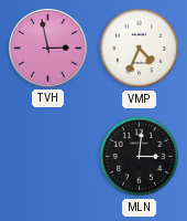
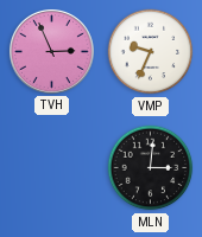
TVH: 2:58 -> 2:56
VMP: 4:34 -> 9:34
